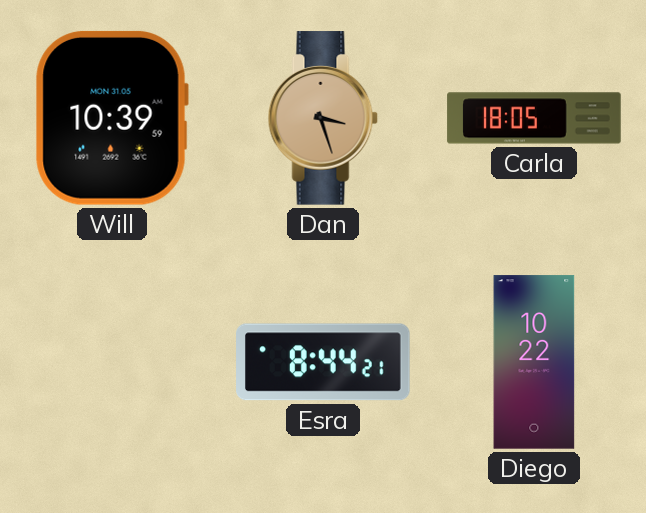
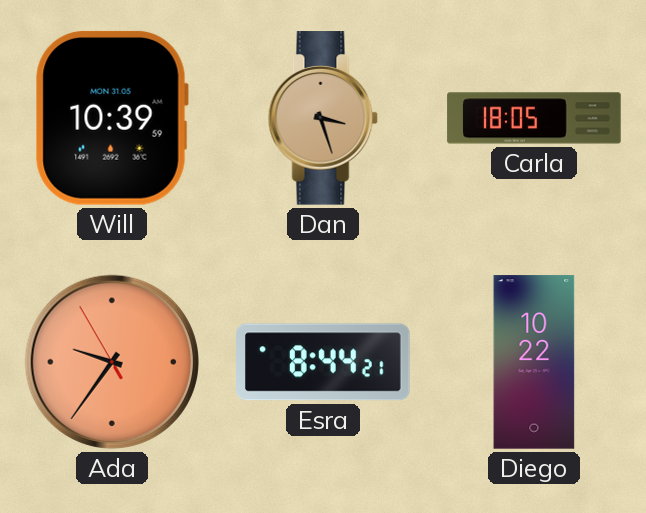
Ada: none -> 9:35
